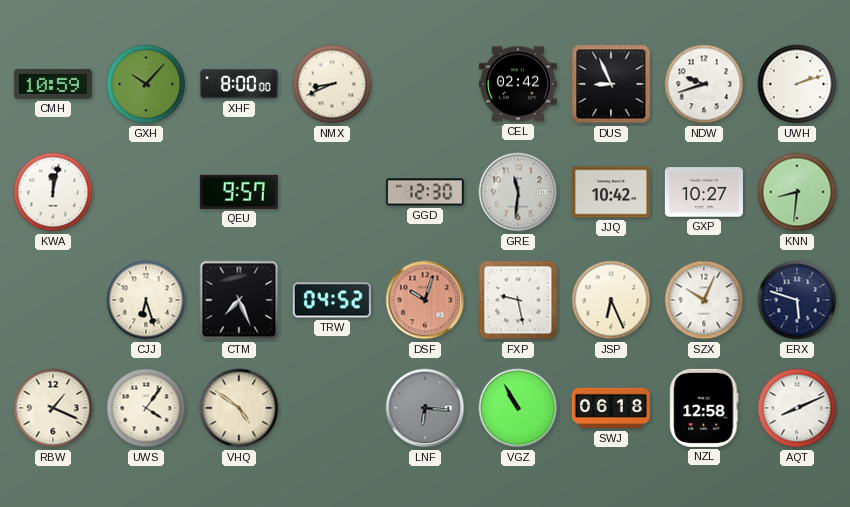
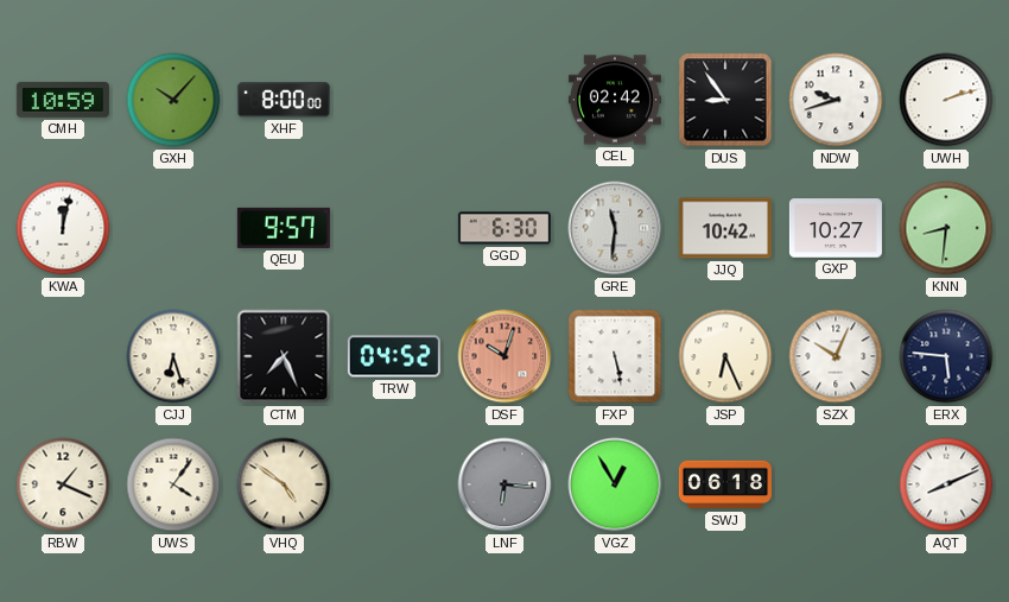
NMX: 8:41 -> none
DUS: 8:56 -> 8:54
GGD: 12:30 -> 6:30
FXP: 9:28 -> 5:28
ERX: 5:48 -> 5:46
VGZ: 10:55 -> 12:55
NZL: 12:58 -> none
